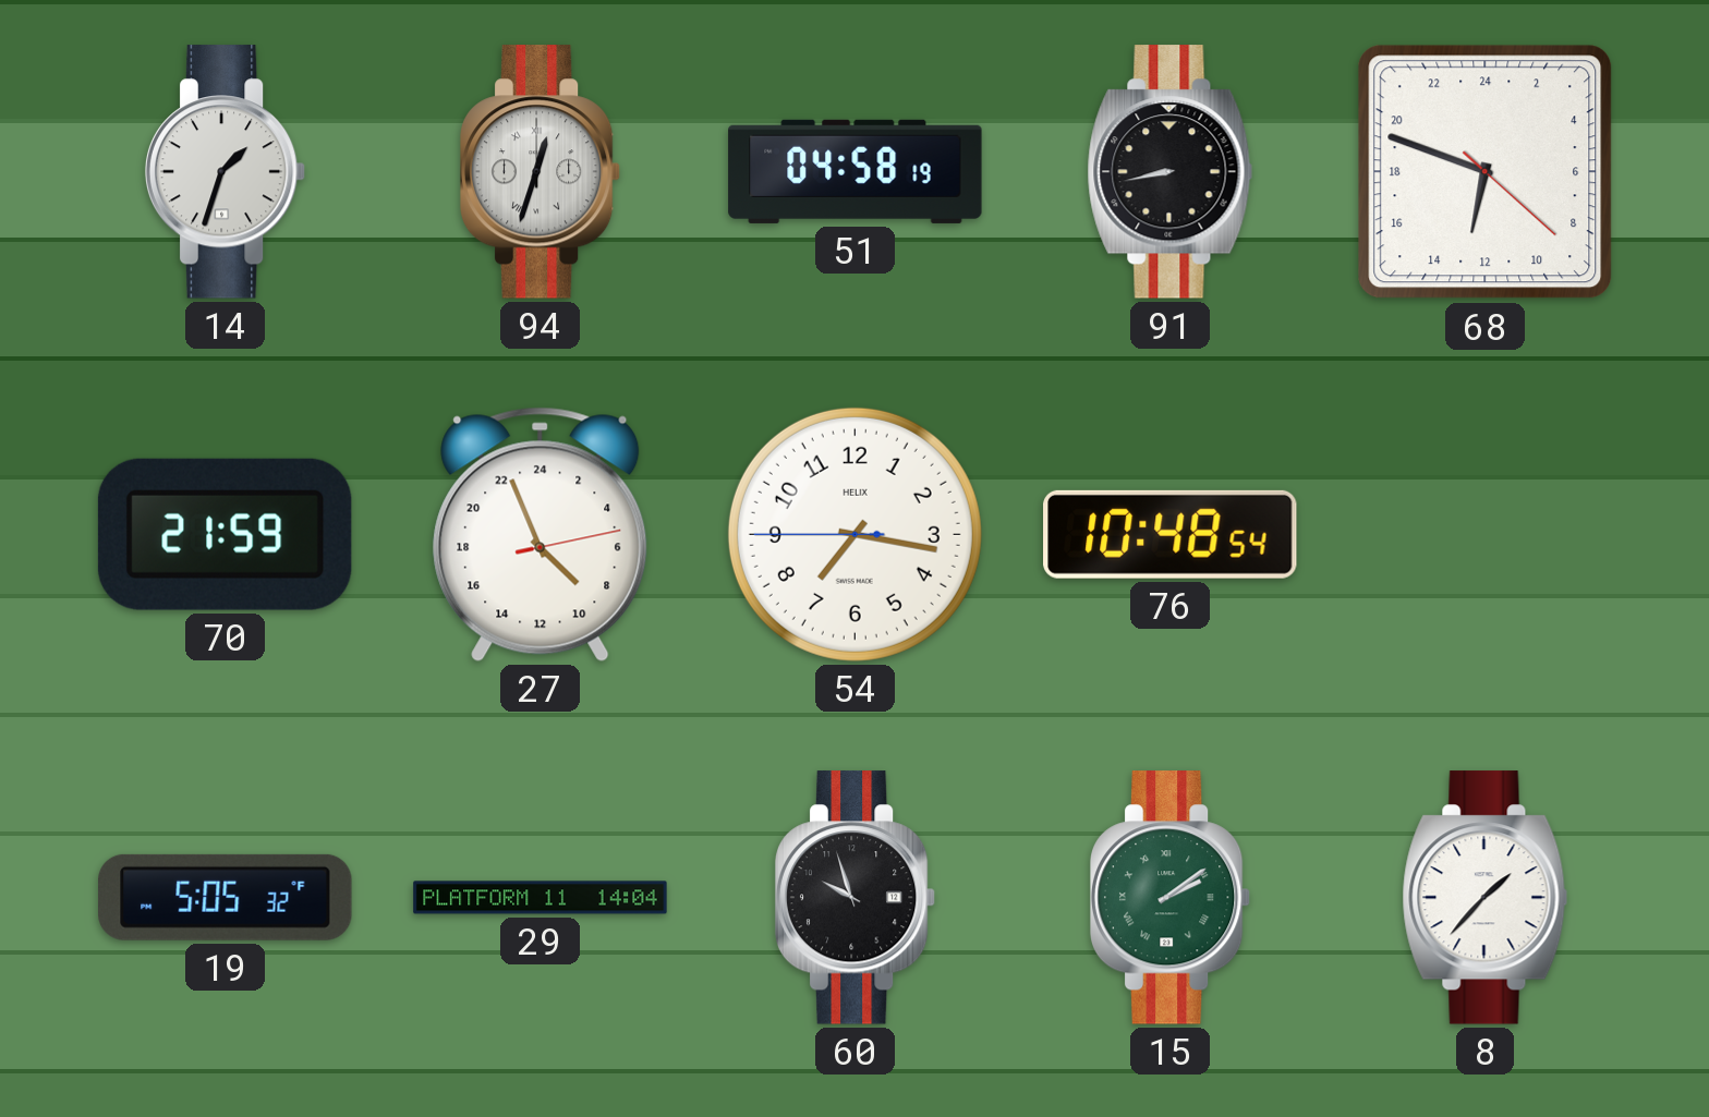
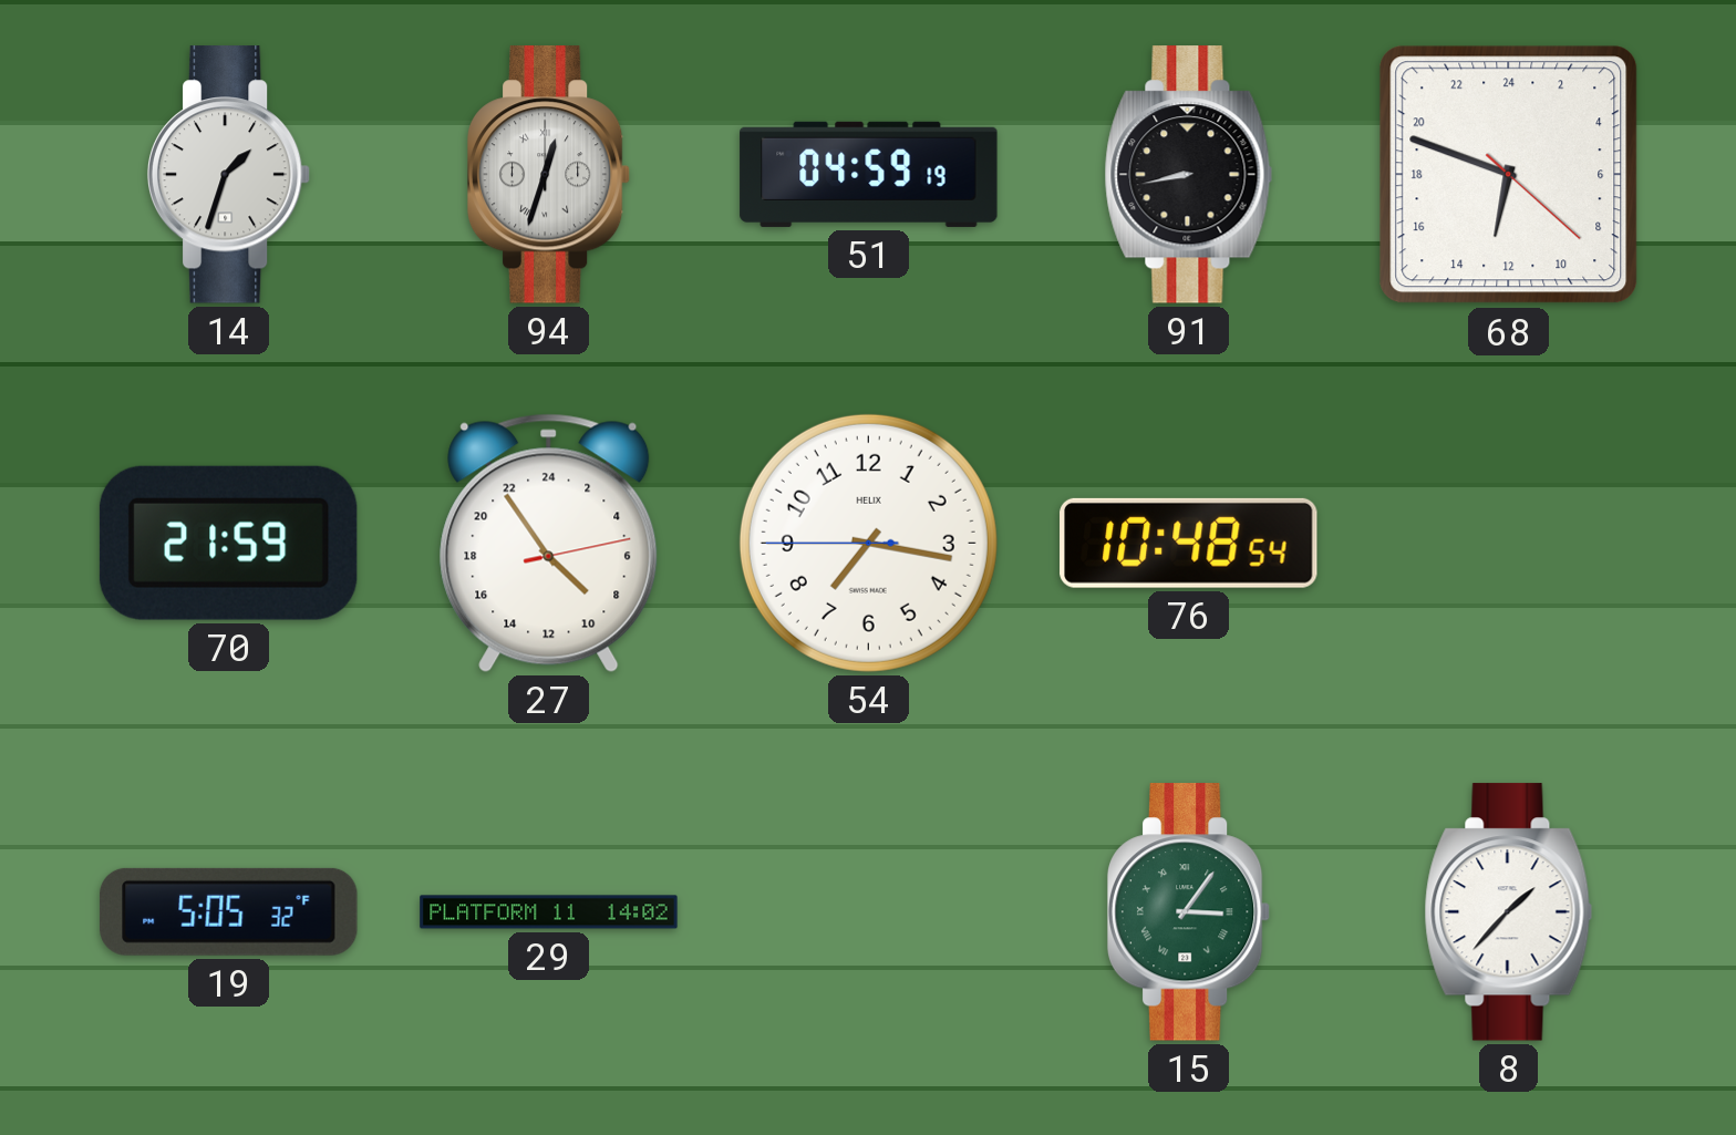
51: 04:58 -> 04:59
27: 8:56 -> 8:54
29: 14:04 -> 14:02
60: 9:57 -> none
15: 2:09 -> 3:06
